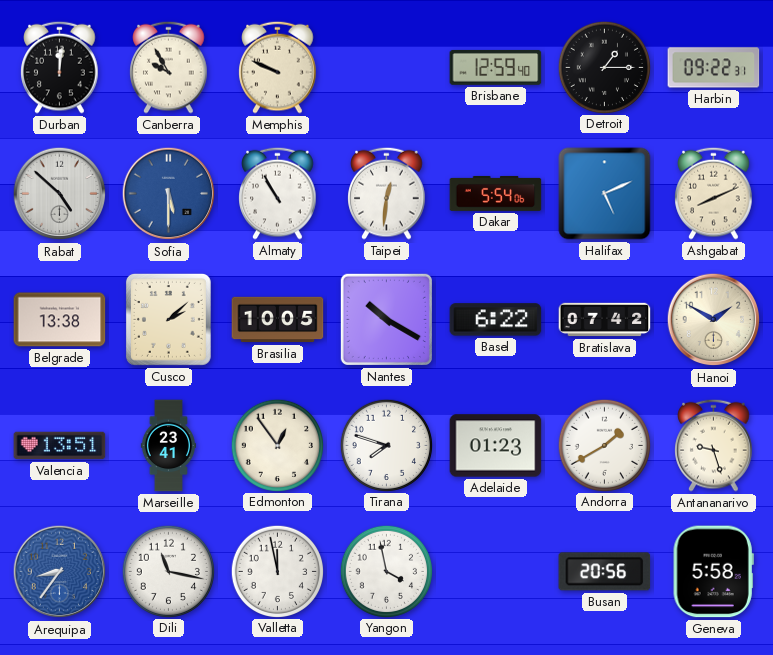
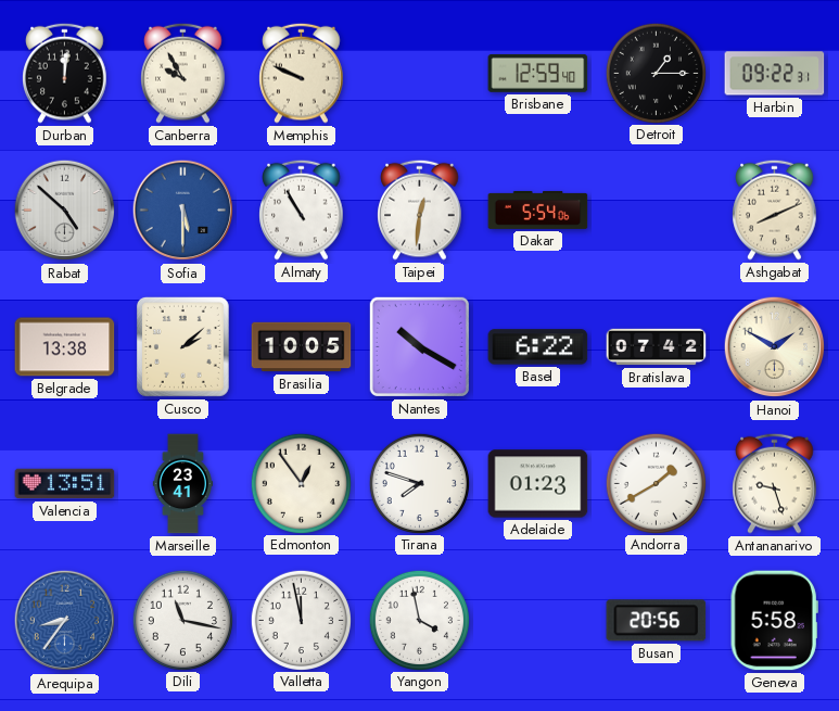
Halifax: 5:11 -> none
